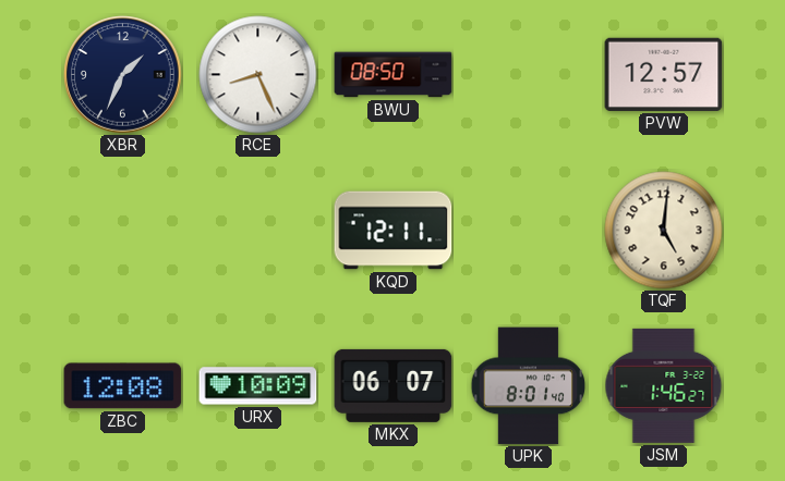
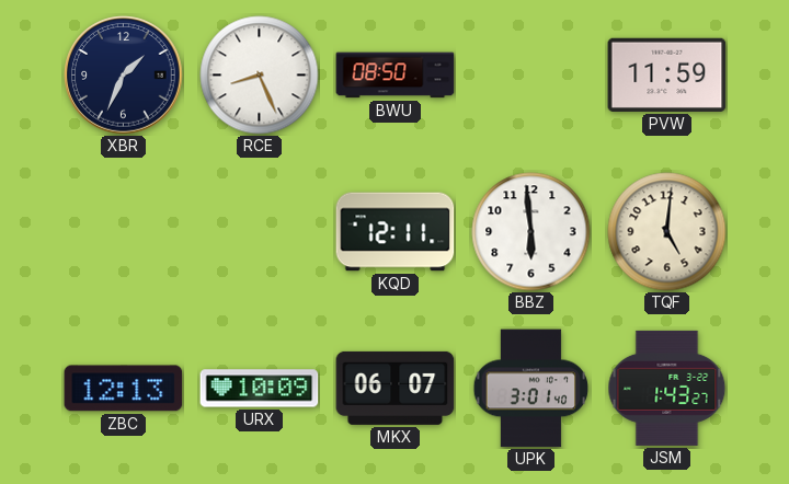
PVW: 12:57 -> 11:59
BBZ: none -> 5:59
ZBC: 12:08 -> 12:13
UPK: 8:01 -> 3:01
JSM: 1:46 -> 1:43
